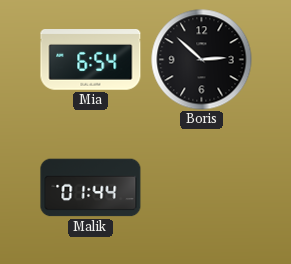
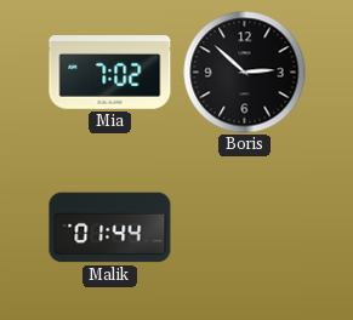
Mia: 6:54 -> 7:02
